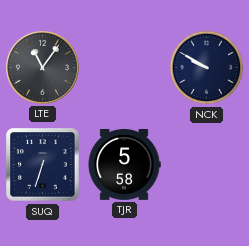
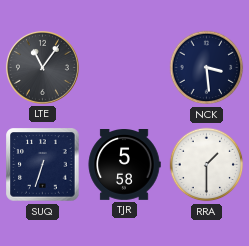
NCK: 9:50 -> 3:29
RRA: none -> 1:30
